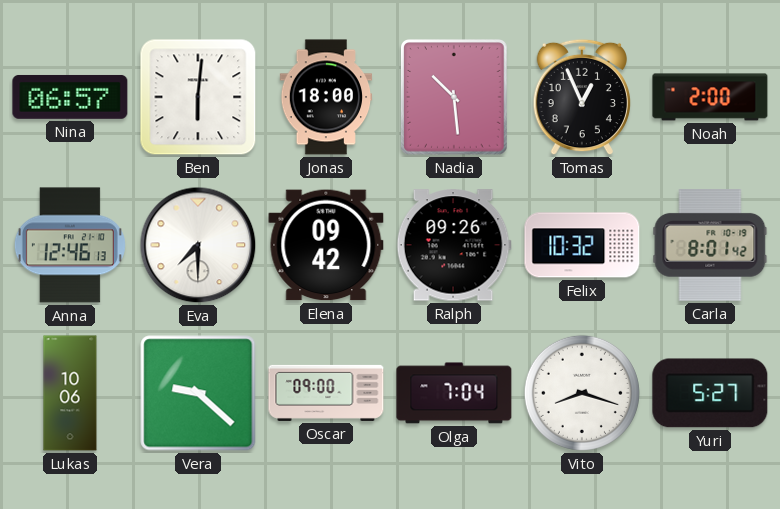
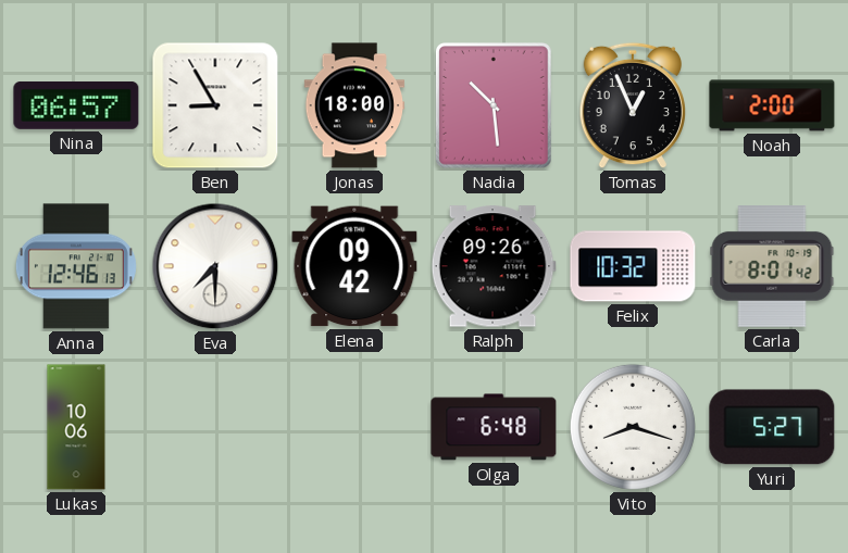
Ben: 6:01 -> 8:55
Vera: 9:22 -> none
Oscar: 09:00 -> none
Olga: 7:04 -> 6:48
